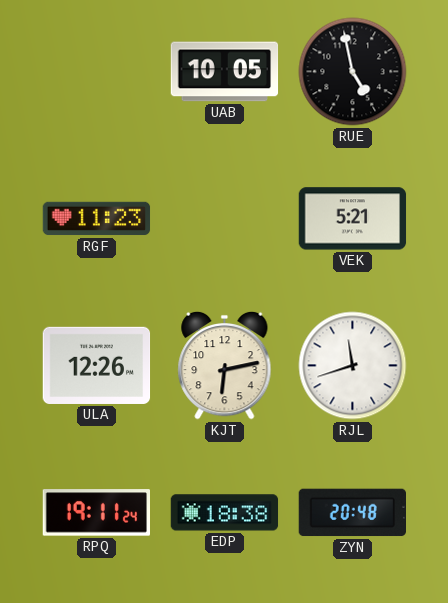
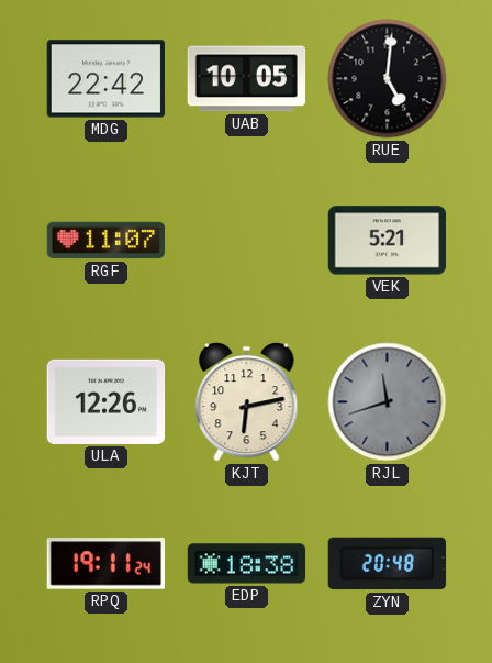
MDG: none -> 22:42
RUE: 4:58 -> 5:01
RGF: 11:23 -> 11:07
RJL dial: white -> grey
